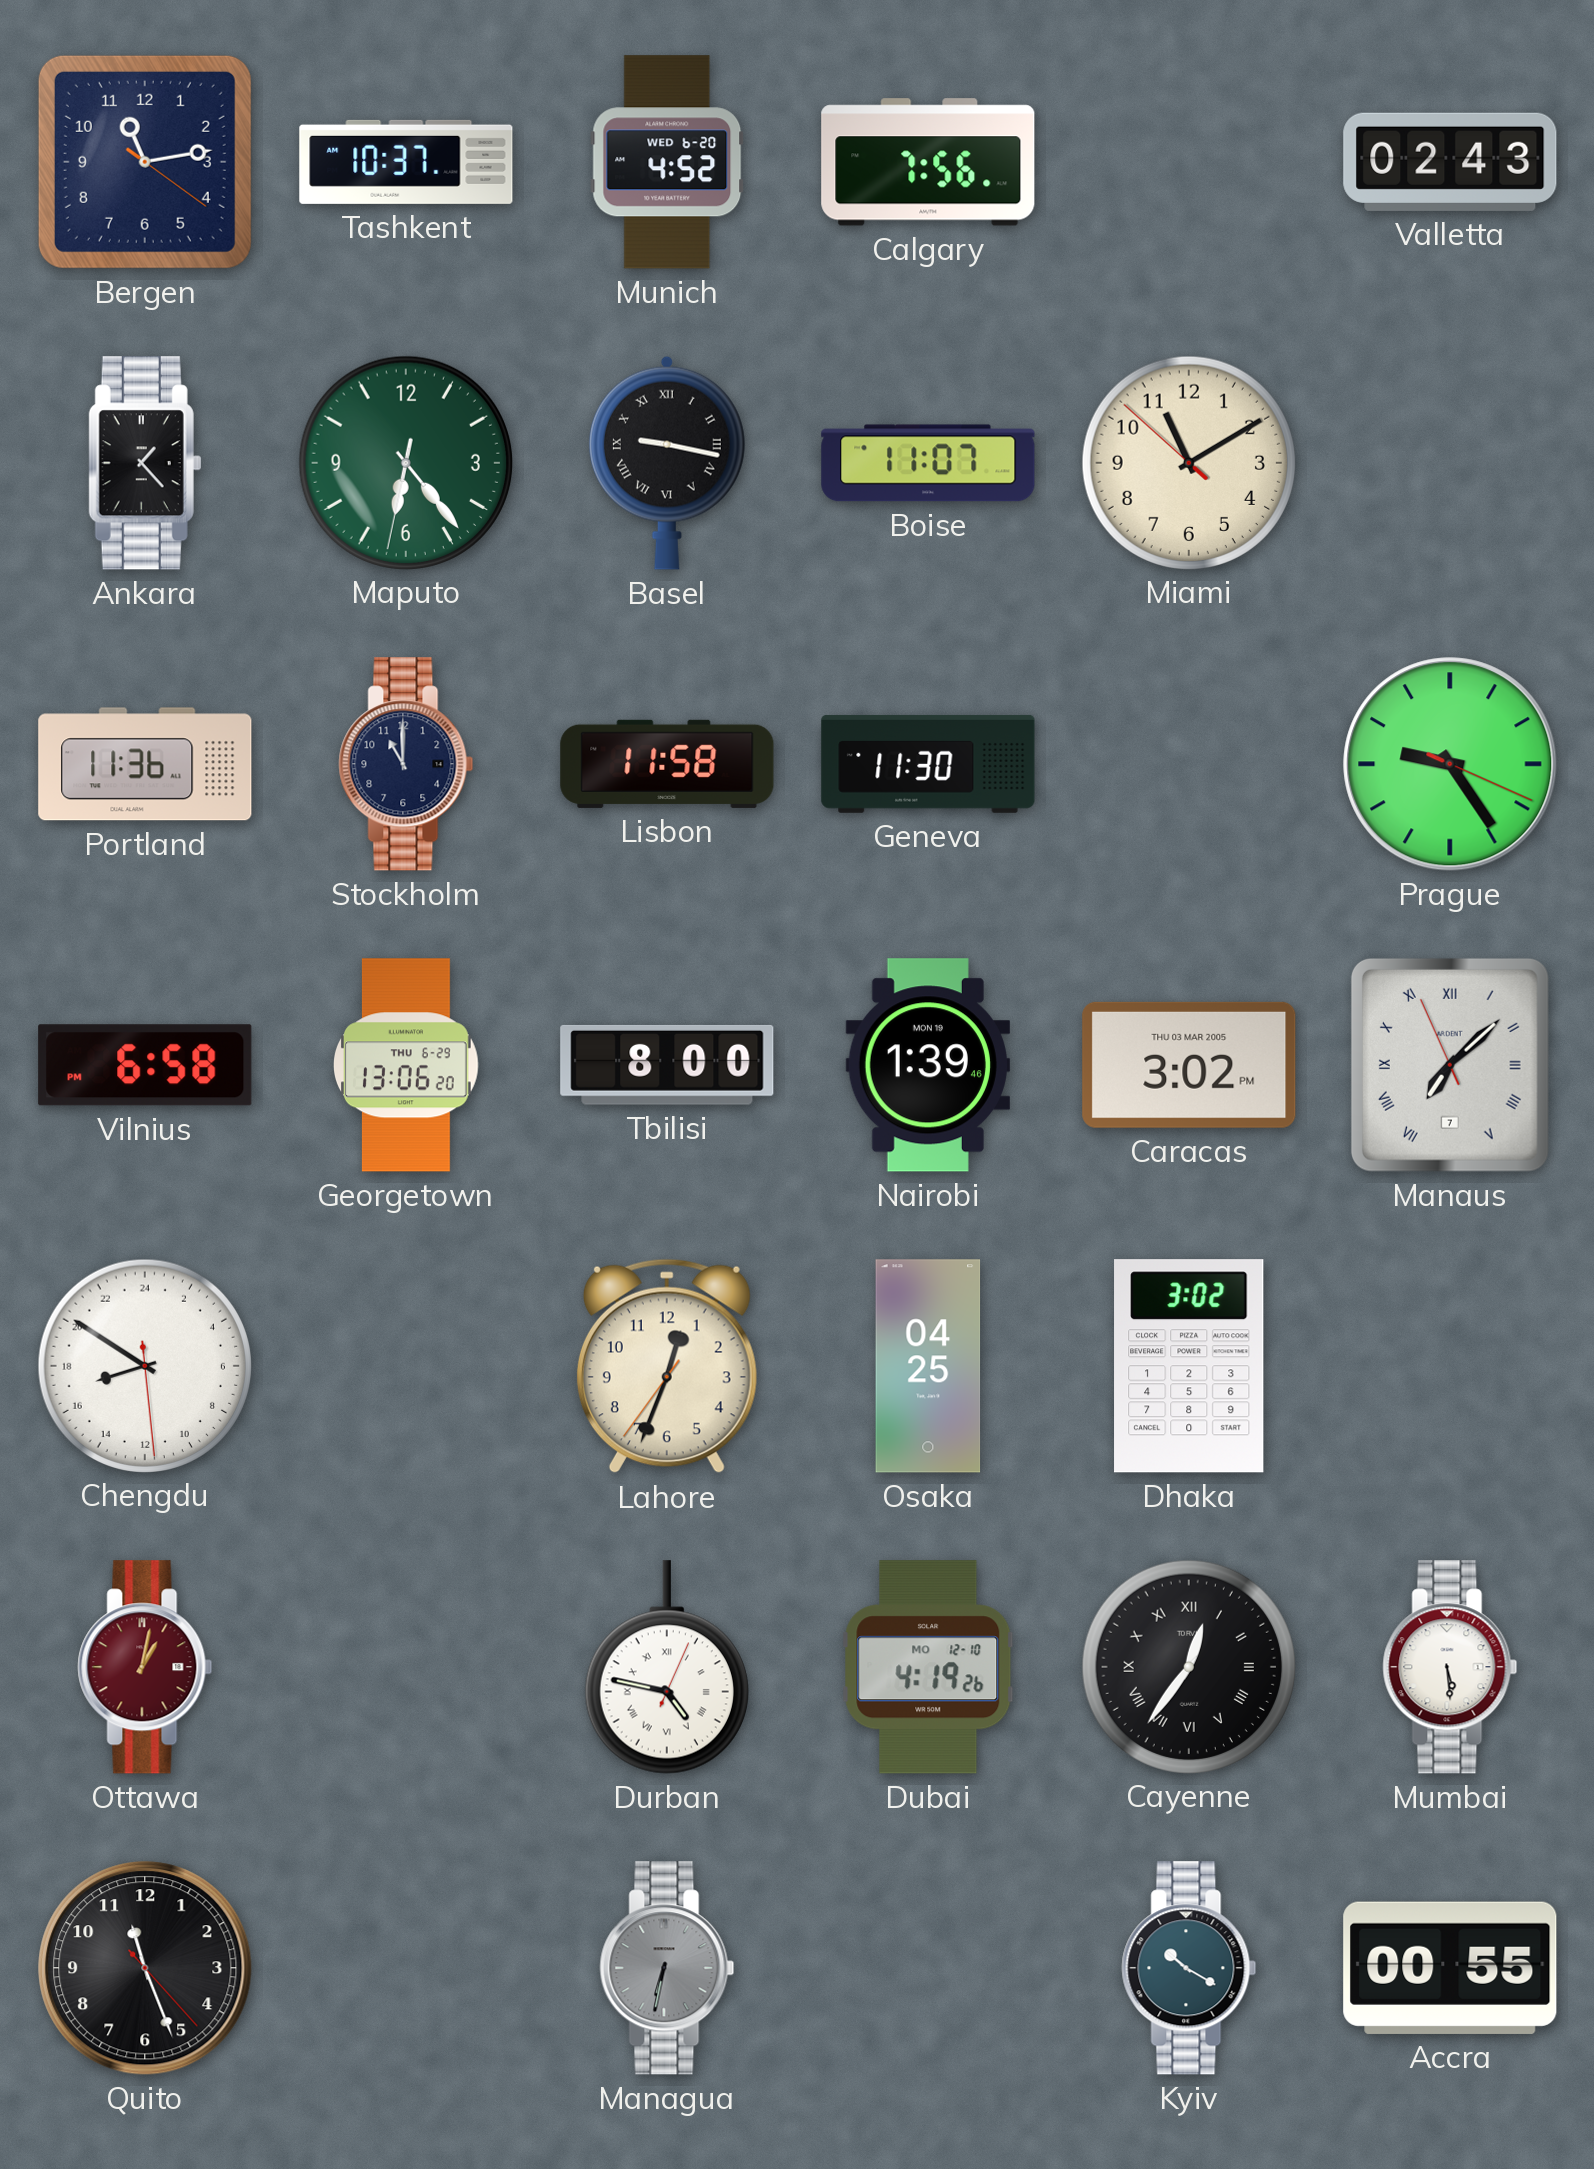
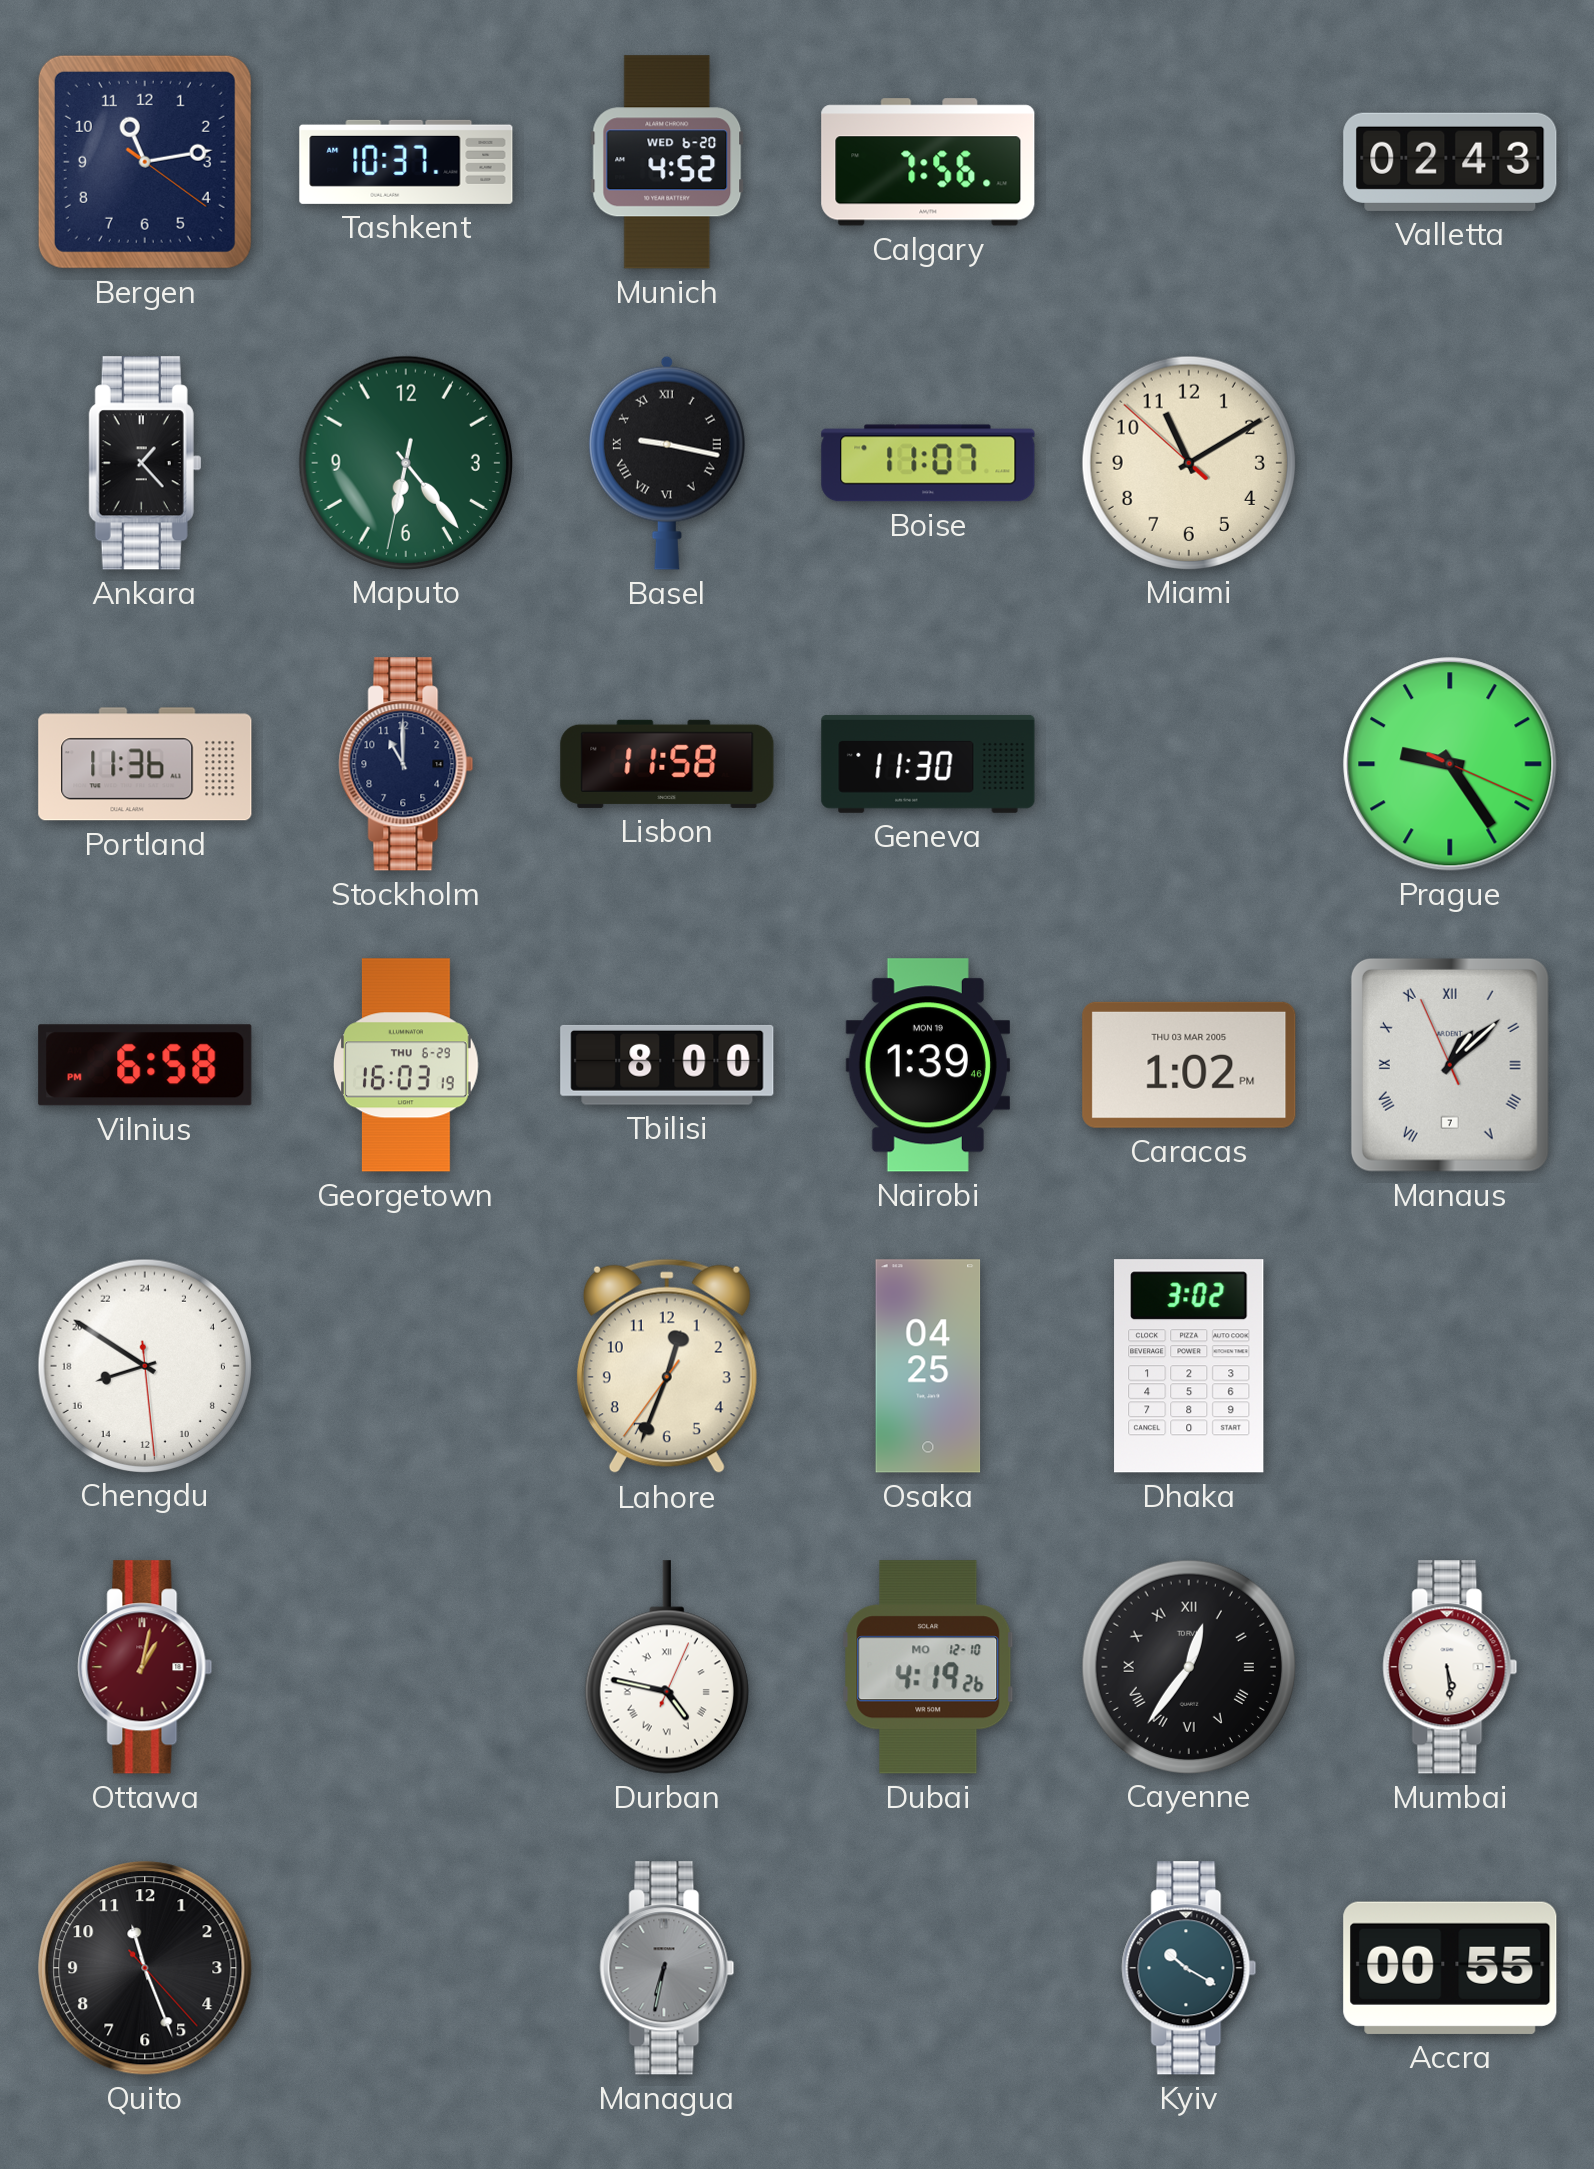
Georgetown: 13:06 -> 16:03
Caracas: 3:02 -> 1:02
Manaus: 7:07 -> 1:07
